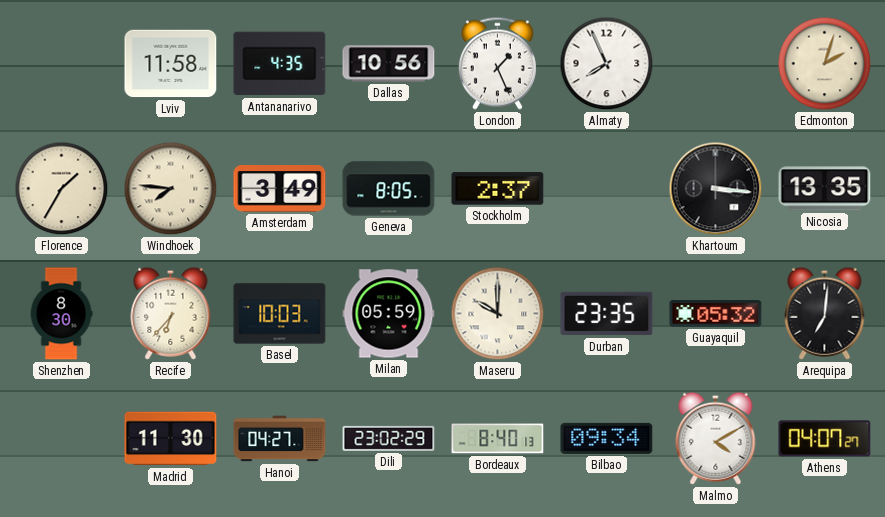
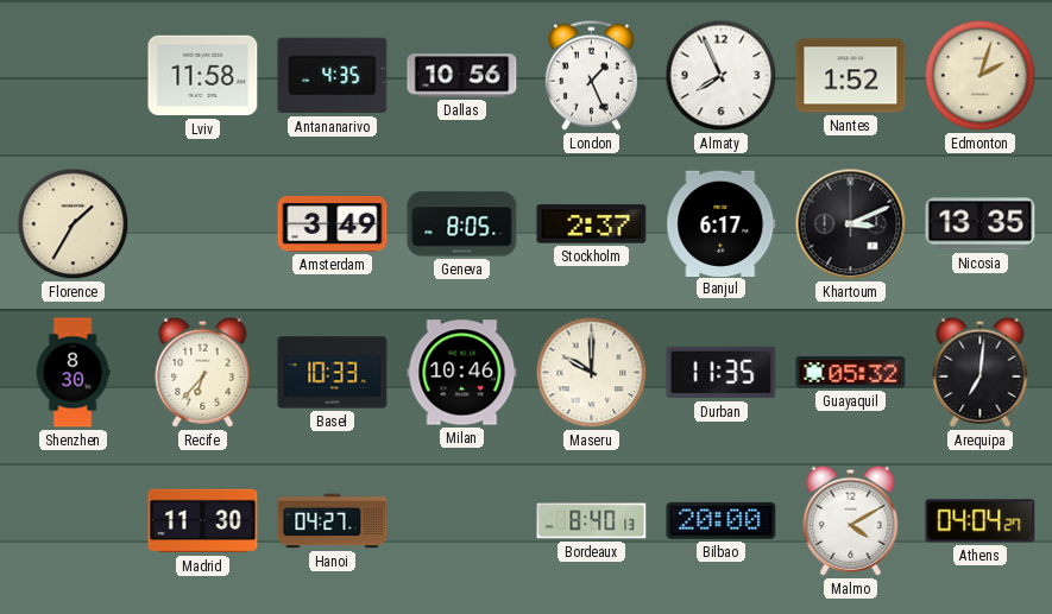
Nantes: none -> 1:52
Windhoek: 7:46 -> none
Banjul: none -> 6:17
Khartoum: 3:16 -> 3:11
Basel: 10:03 -> 10:33
Milan: 05:59 -> 10:46
Durban: 23:35 -> 11:35
Dili: 23:02 -> none
Bilbao: 09:34 -> 20:00
Athens: 04:07 -> 04:04
